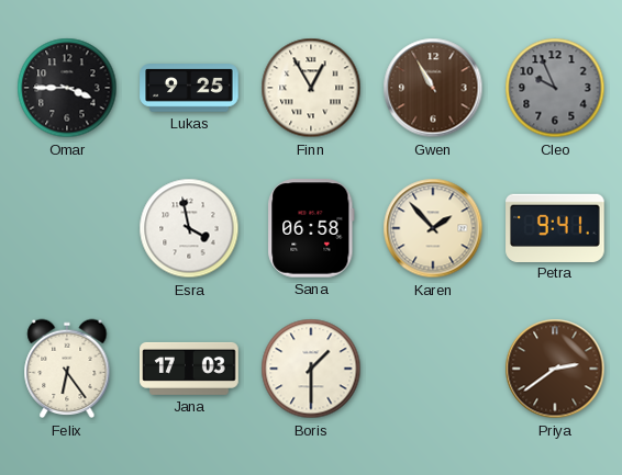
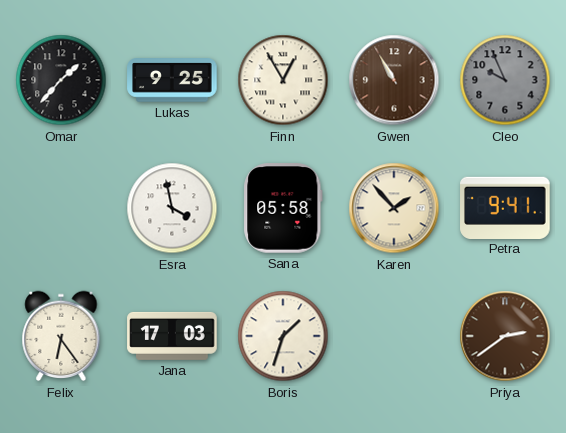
Omar: 3:45 -> 1:37
Sana: 06:58 -> 05:58
Boris: 1:30 -> 1:33
